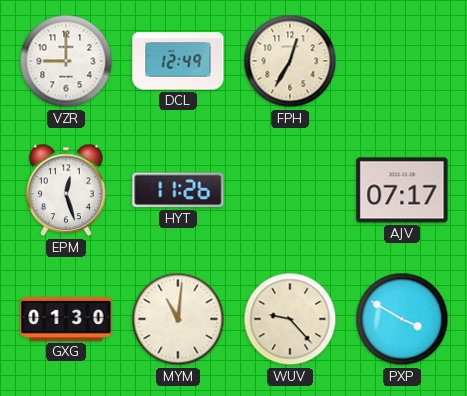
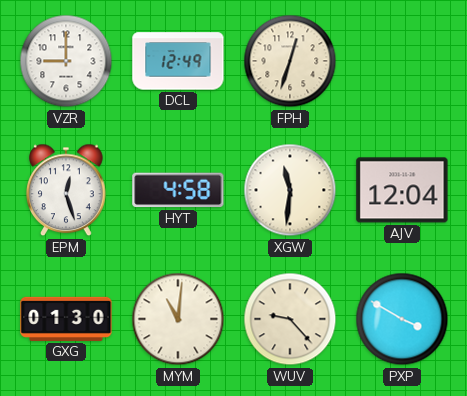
FPH: 12:35 -> 12:33
HYT: 11:26 -> 4:58
XGW: none -> 11:31
AJV: 07:17 -> 12:04
